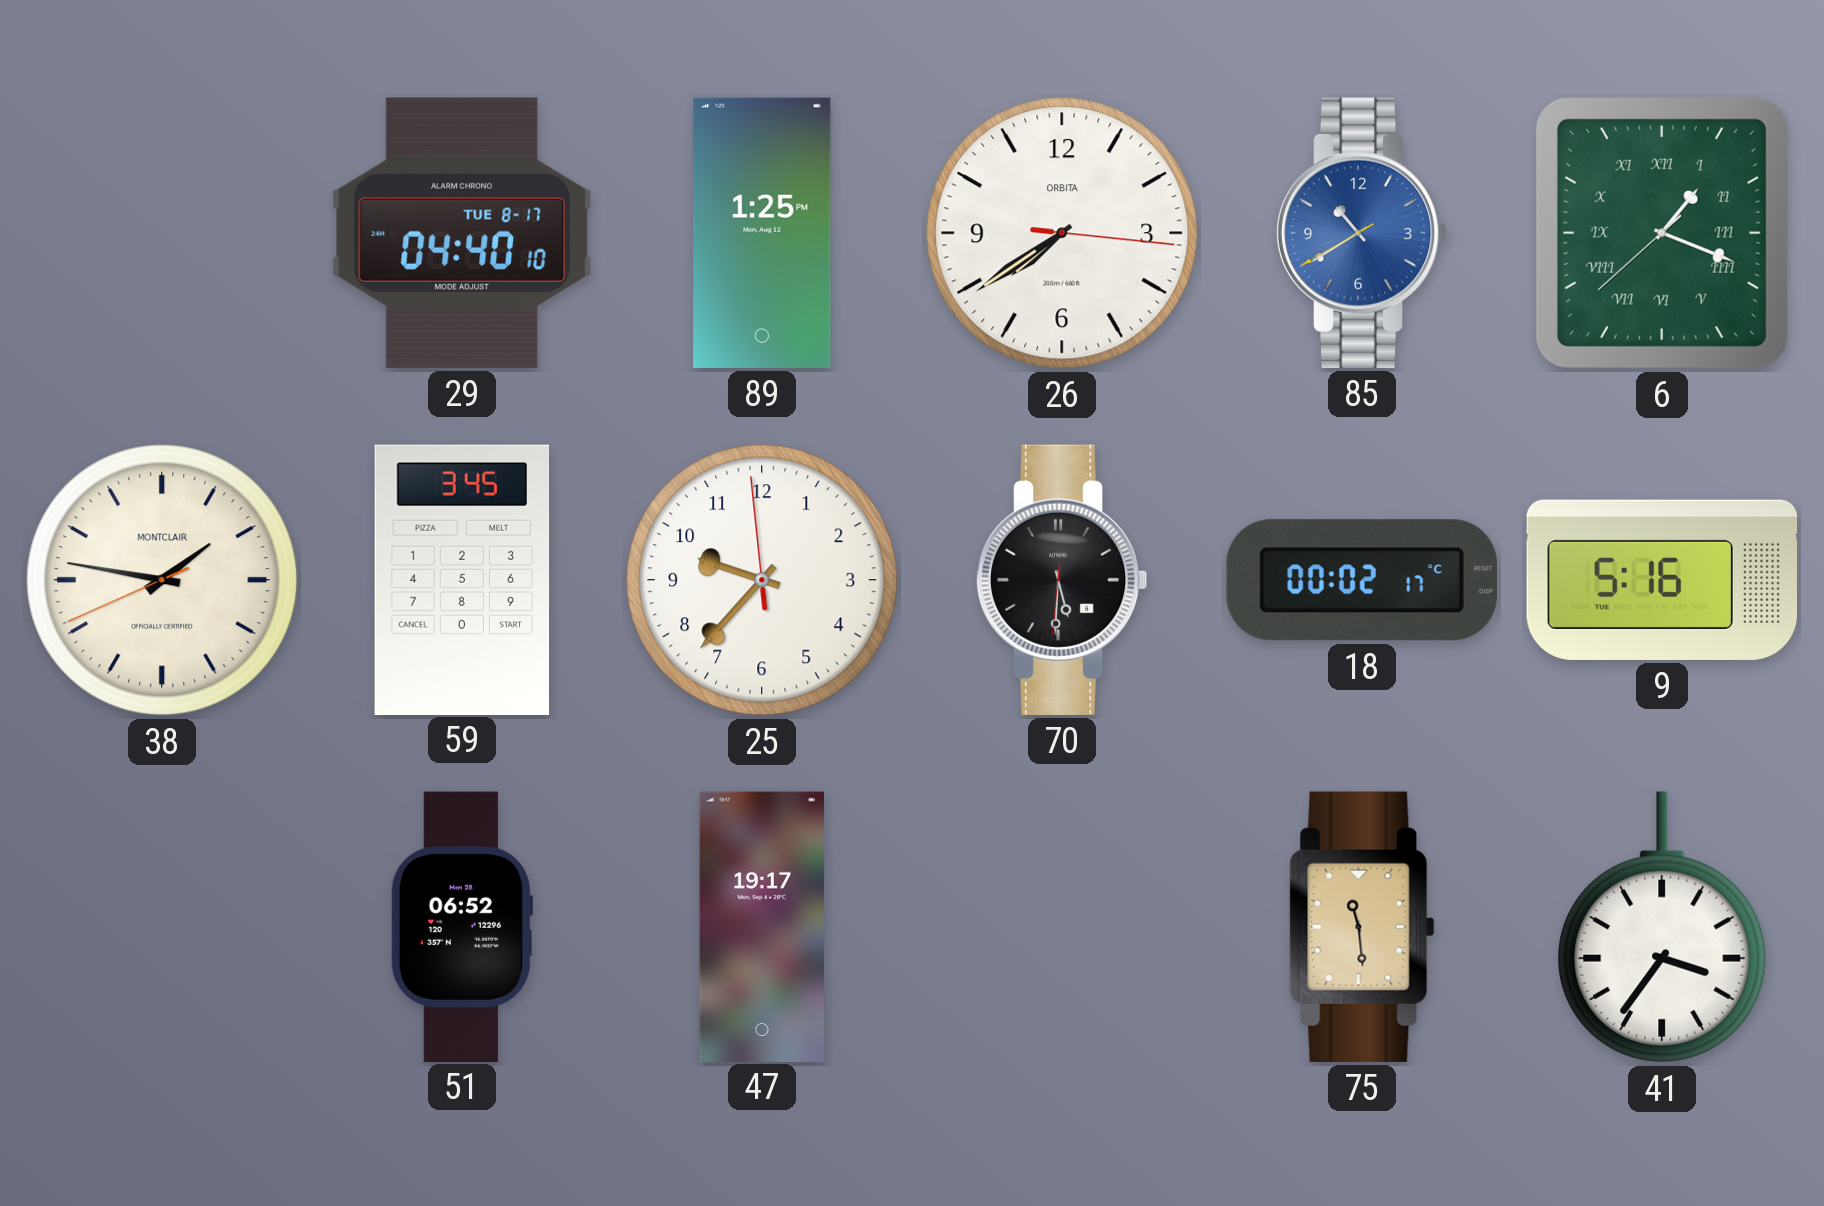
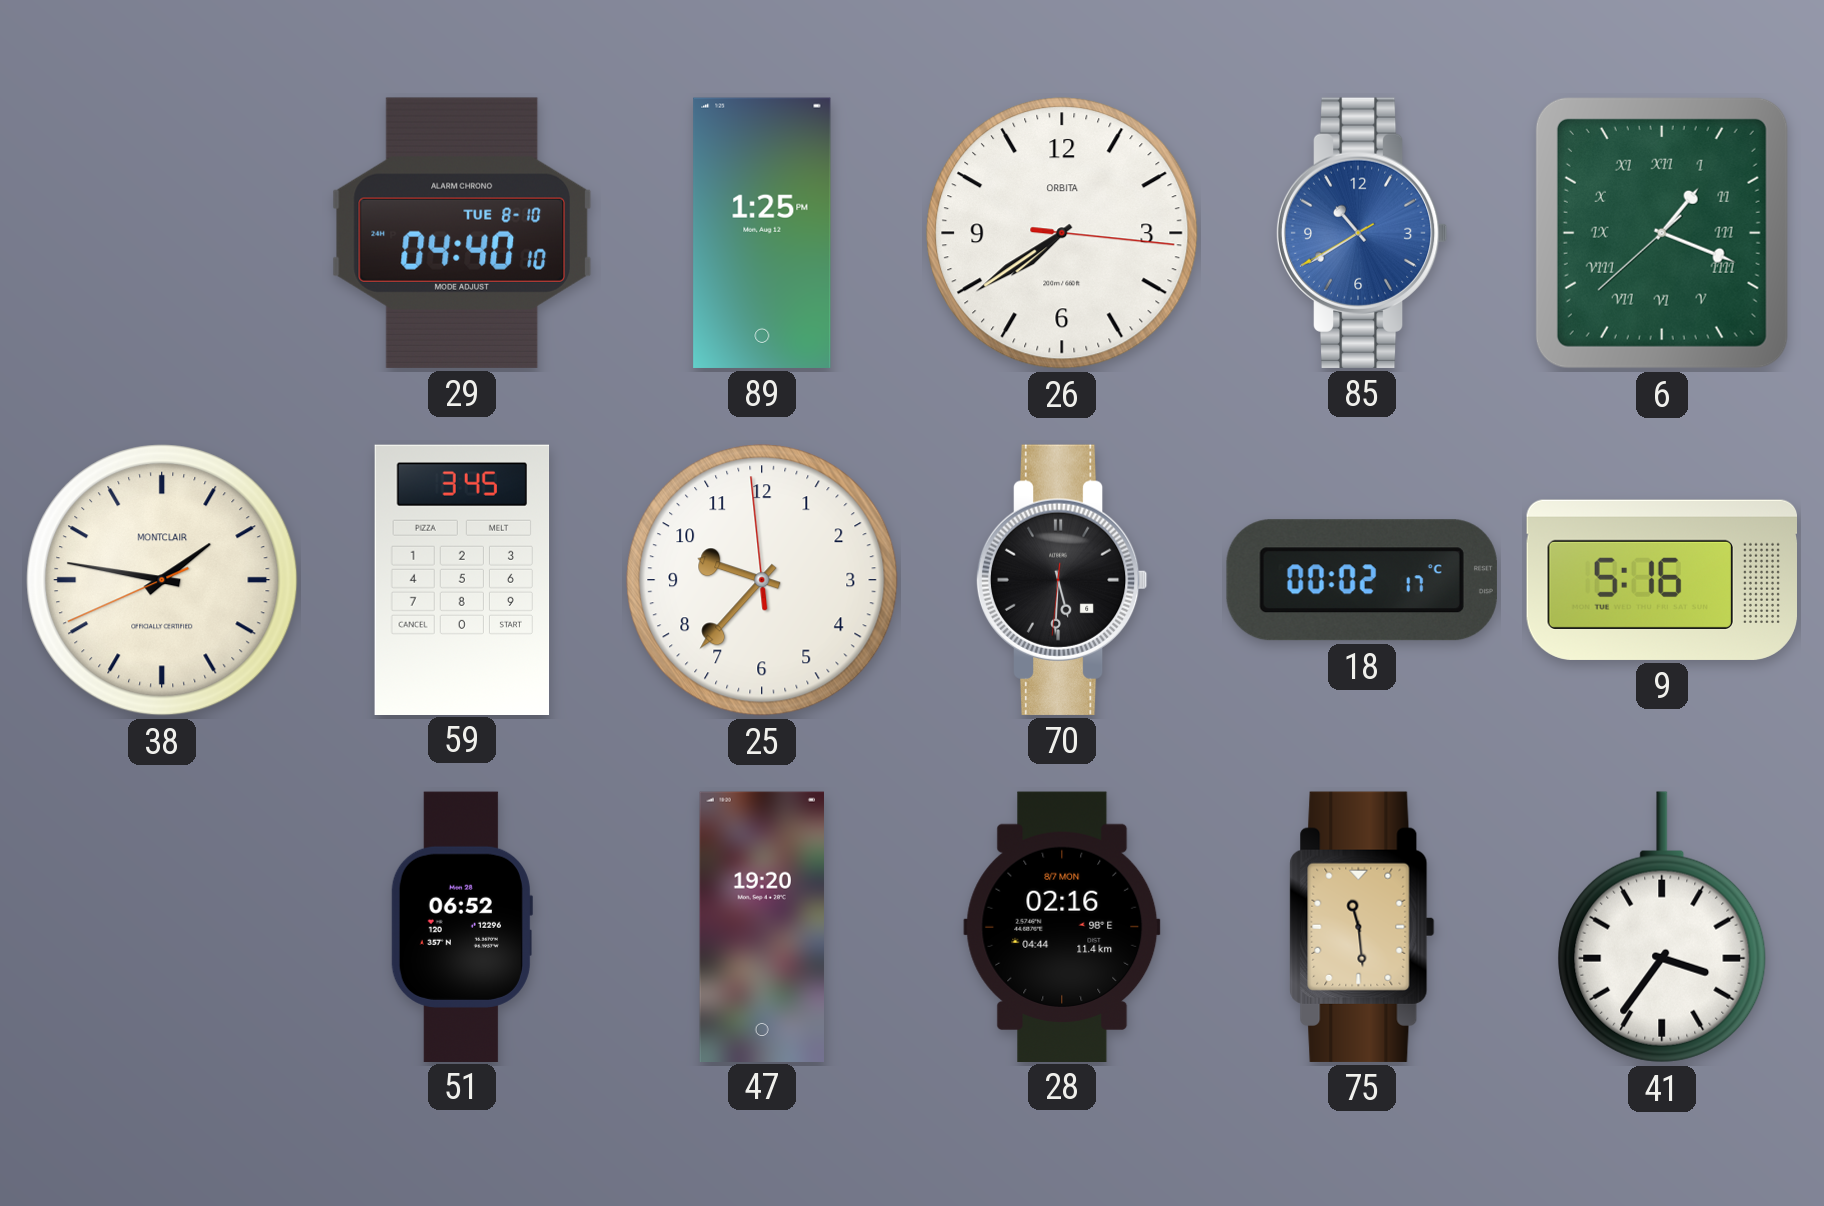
29 date: TUE 8-17 -> TUE 8-10
47: 19:17 -> 19:20
28: none -> 02:16
